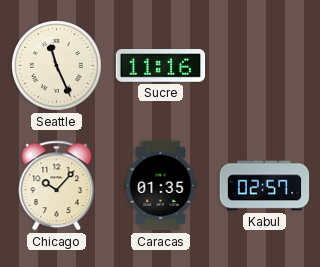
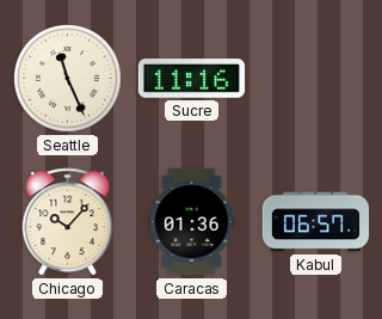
Caracas: 01:35 -> 01:36
Kabul: 02:57 -> 06:57
